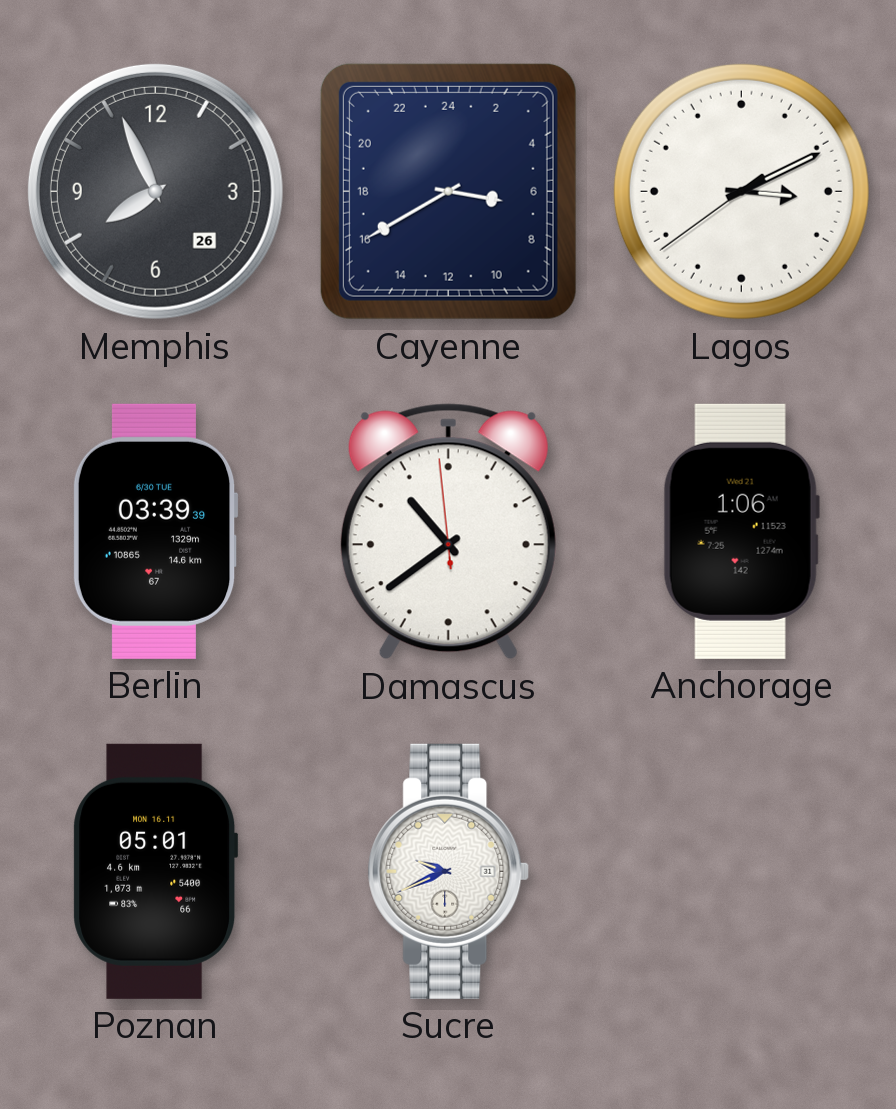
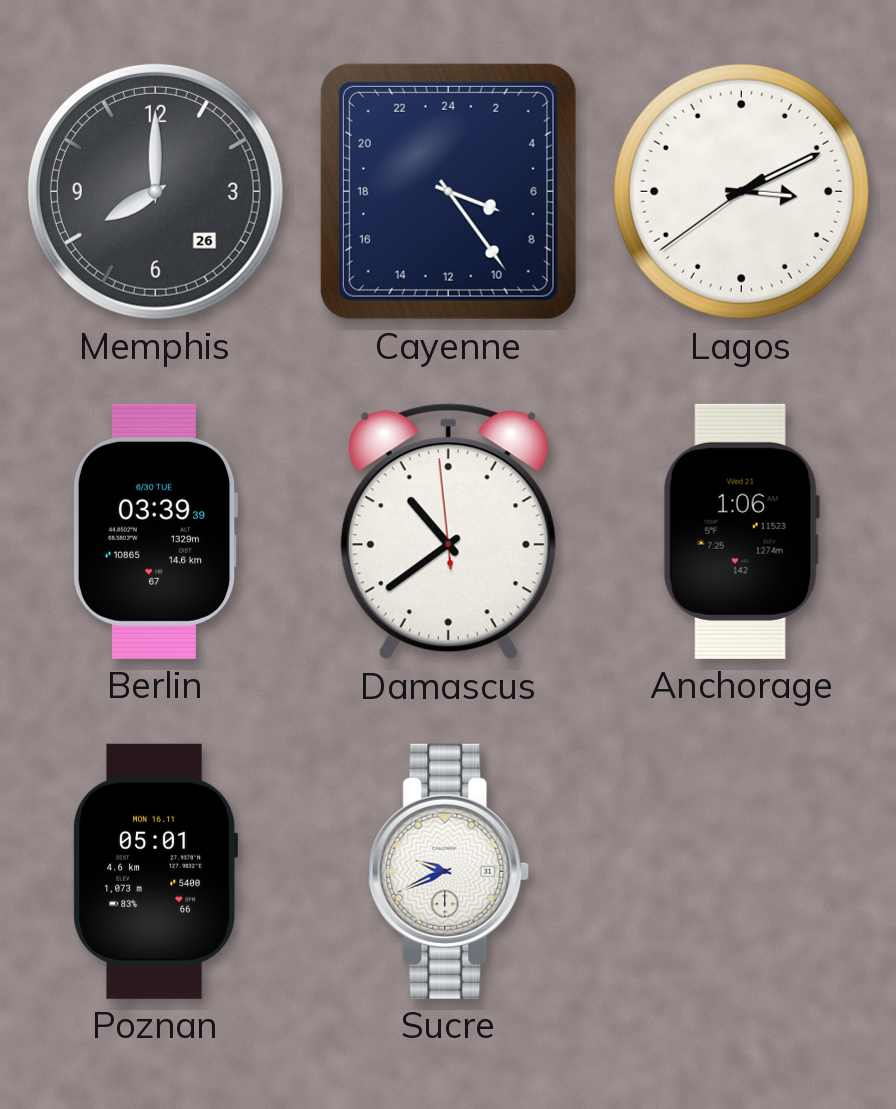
Memphis: 7:56 -> 8:00
Cayenne: 6:40 -> 7:24
